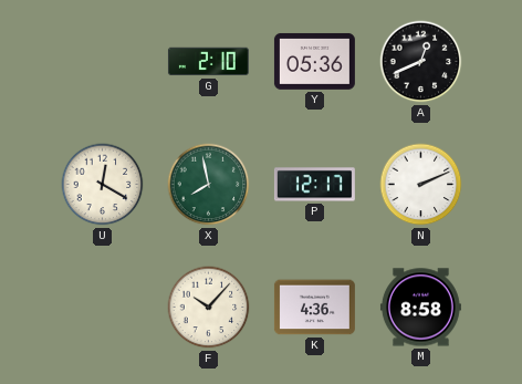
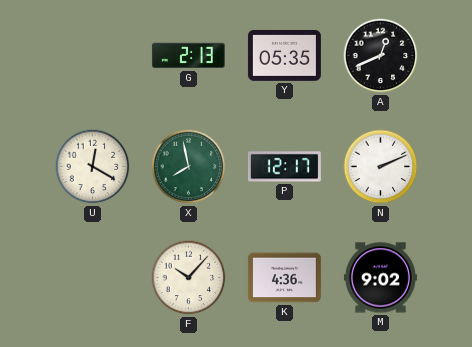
G: 2:10 -> 2:13
Y: 05:36 -> 05:35
M: 8:58 -> 9:02
